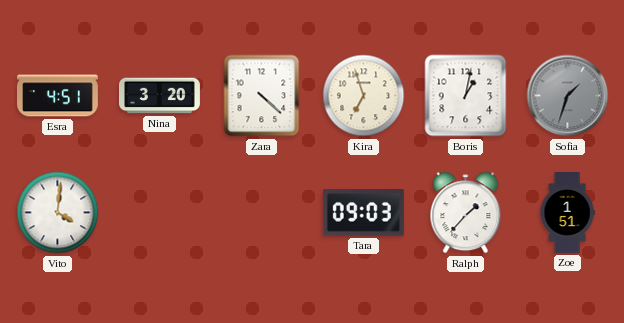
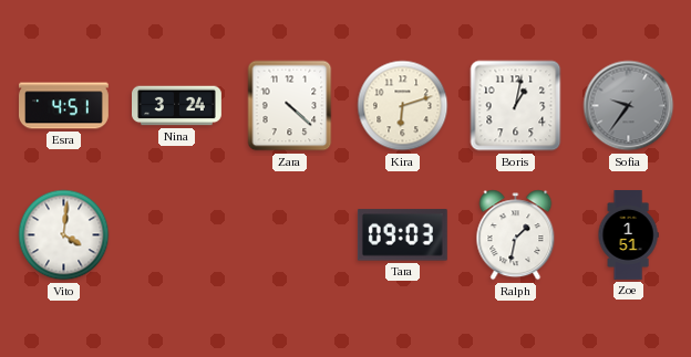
Nina: 3:20 -> 3:24
Kira: 6:57 -> 6:12
Sofia: 1:33 -> 9:36
Ralph: 1:37 -> 1:32
